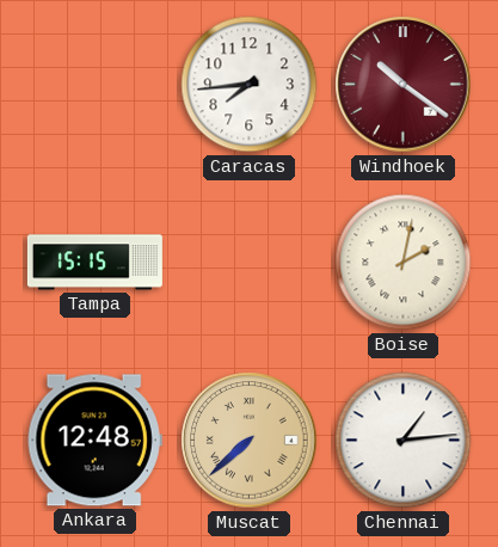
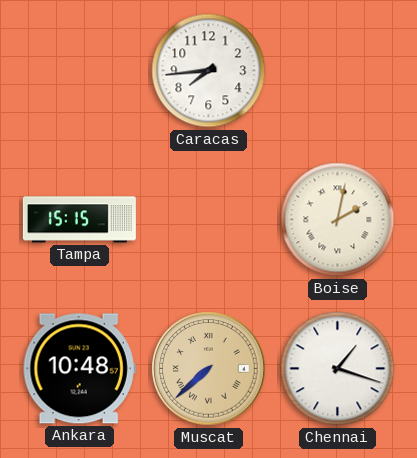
Windhoek: 10:21 -> none
Ankara: 12:48 -> 10:48
Chennai: 1:14 -> 1:18
